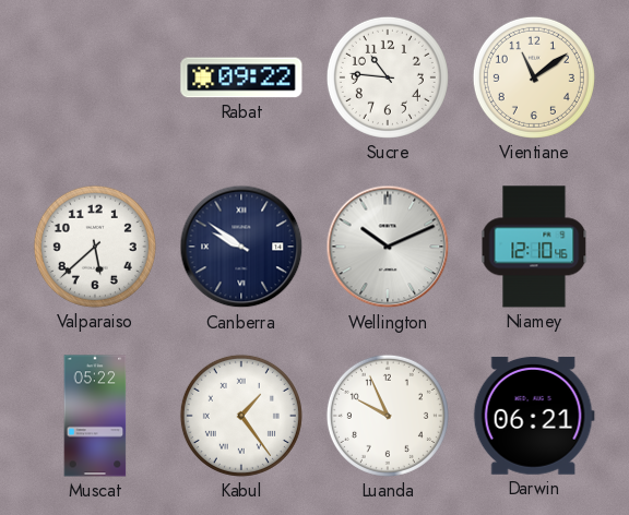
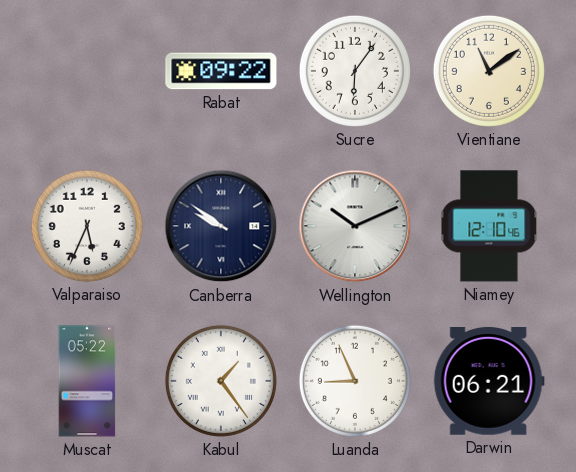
Sucre: 10:46 -> 6:06
Valparaiso: 5:38 -> 5:34
Luanda: 9:56 -> 8:56
